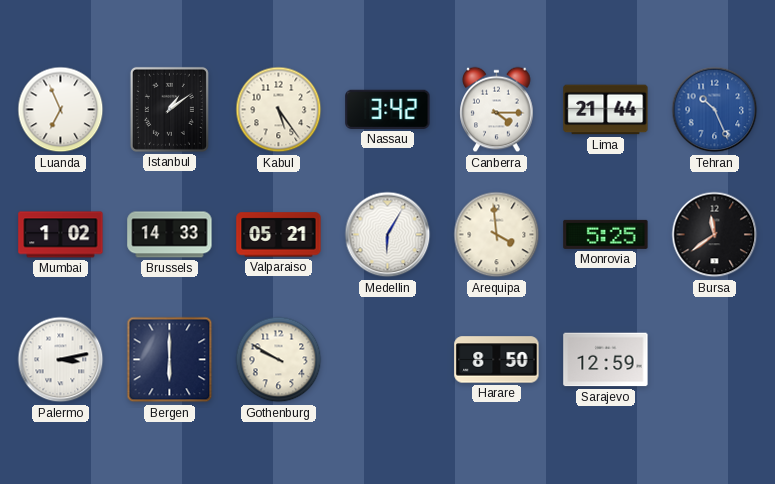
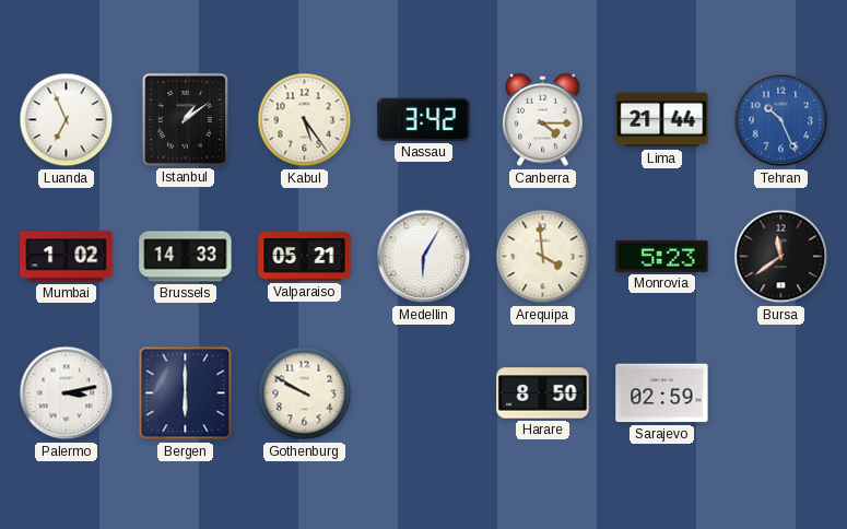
Monrovia: 5:25 -> 5:23
Sarajevo: 12:59 -> 02:59
